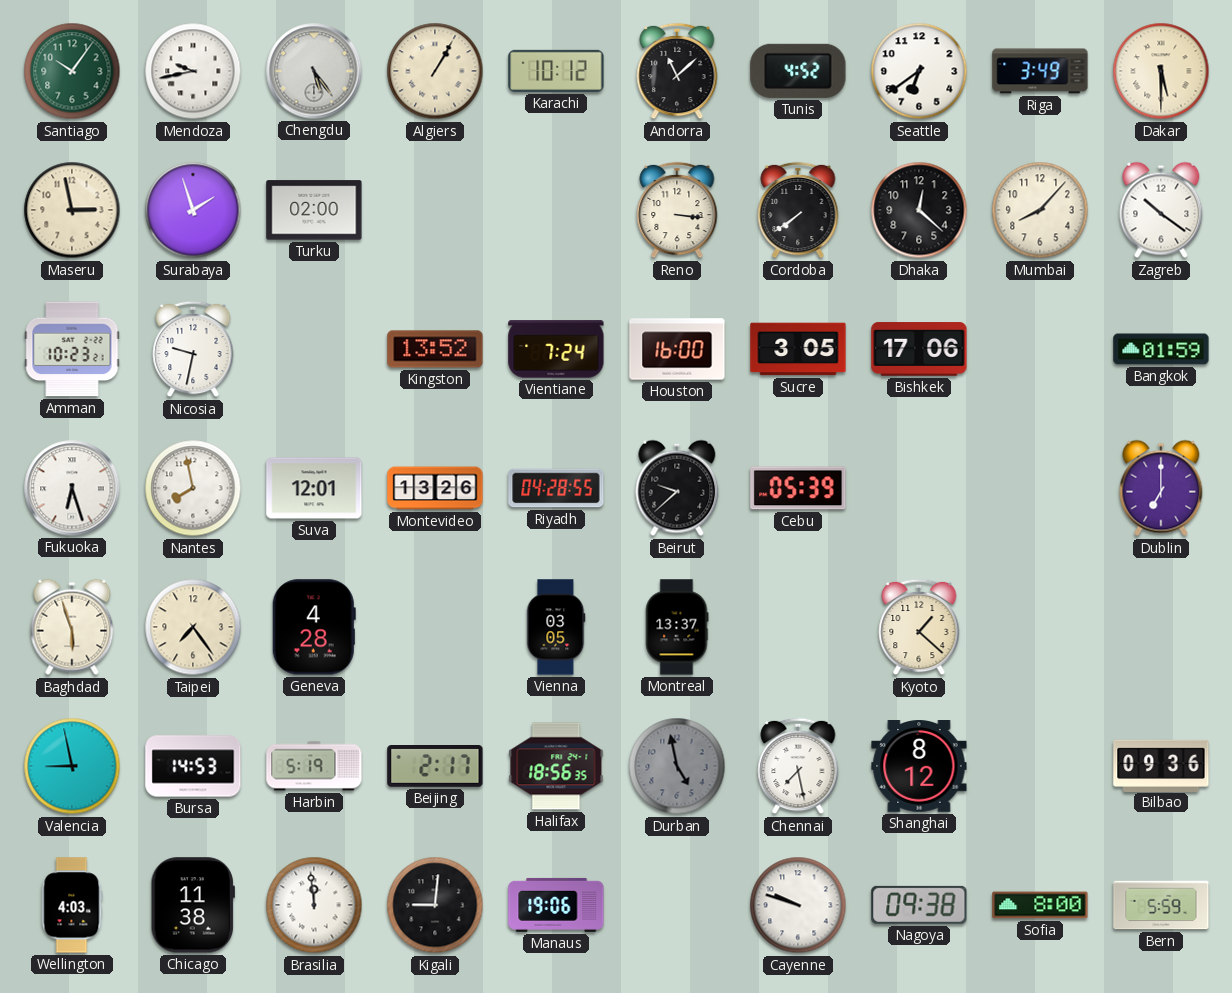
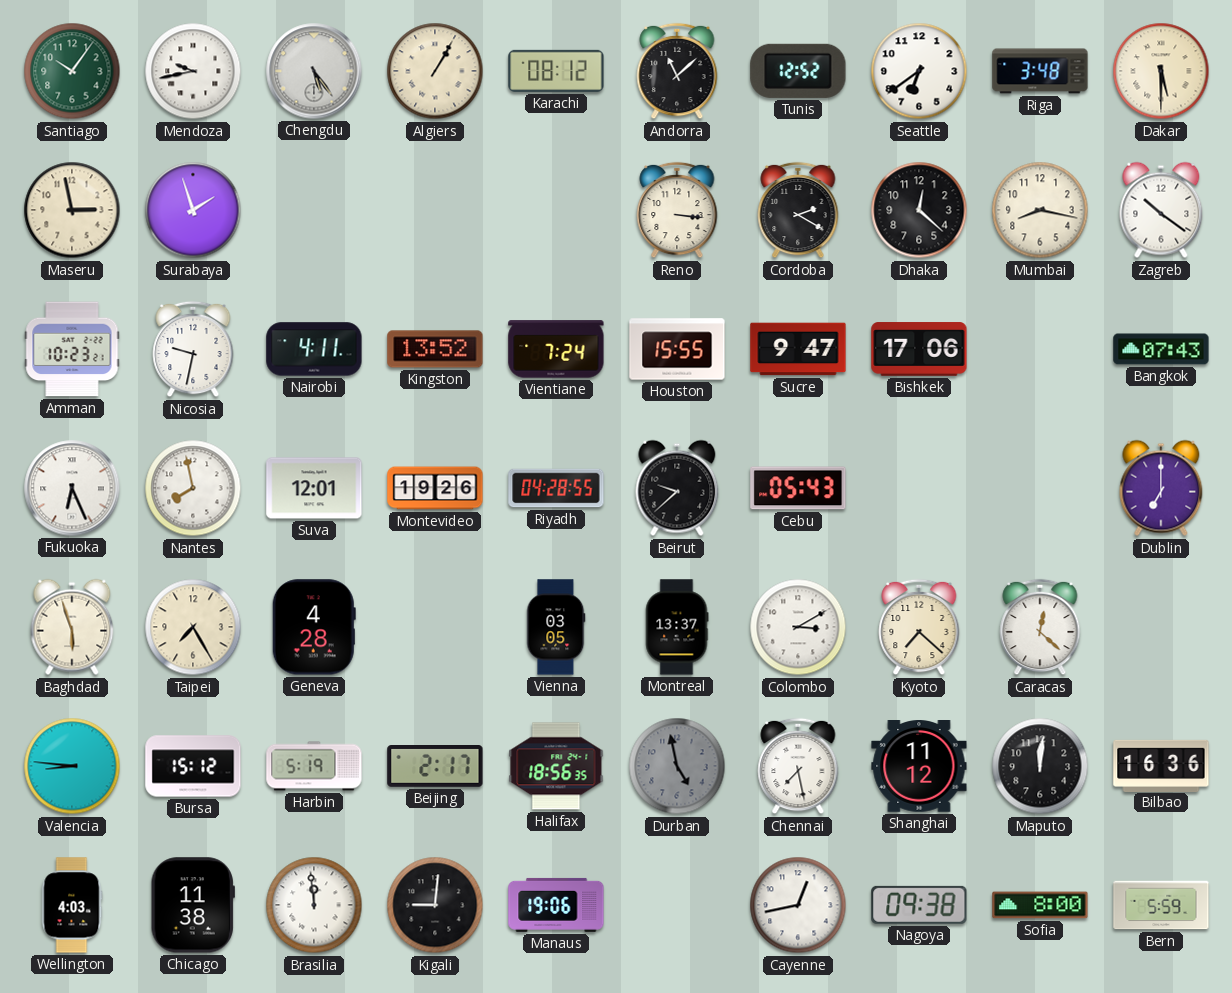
Karachi: 10:12 -> 08:12
Tunis: 4:52 -> 12:52
Riga: 3:49 -> 3:48
Turku: 02:00 -> none
Cordoba: 7:39 -> 2:20
Mumbai: 8:07 -> 8:17
Nairobi: none -> 4:11
Houston: 16:00 -> 15:55
Sucre: 3:05 -> 9:47
Bangkok: 01:59 -> 07:43
Fukuoka: 6:27 -> 6:26
Montevideo: 13:26 -> 19:26
Cebu: 05:39 -> 05:43
Taipei: 7:24 -> 7:25
Colombo: none -> 3:10
Kyoto: 1:22 -> 7:22
Caracas: none -> 12:22
Valencia: 8:58 -> 8:46
Bursa: 14:53 -> 15:12
Shanghai: 8:12 -> 11:12
Maputo: none -> 12:01
Bilbao: 09:36 -> 16:36
Cayenne: 9:48 -> 12:43
